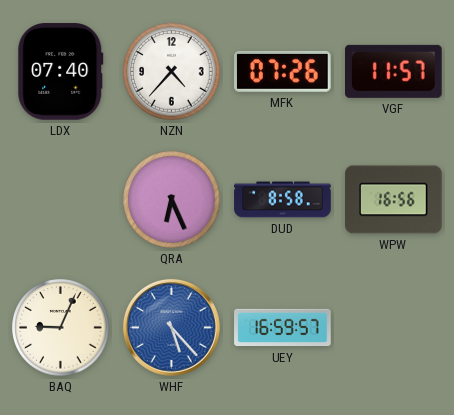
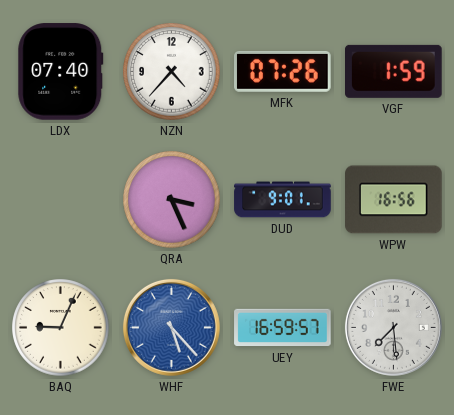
VGF: 11:57 -> 1:59
QRA: 6:26 -> 3:26
DUD: 8:58 -> 9:01
FWE: none -> 7:29
